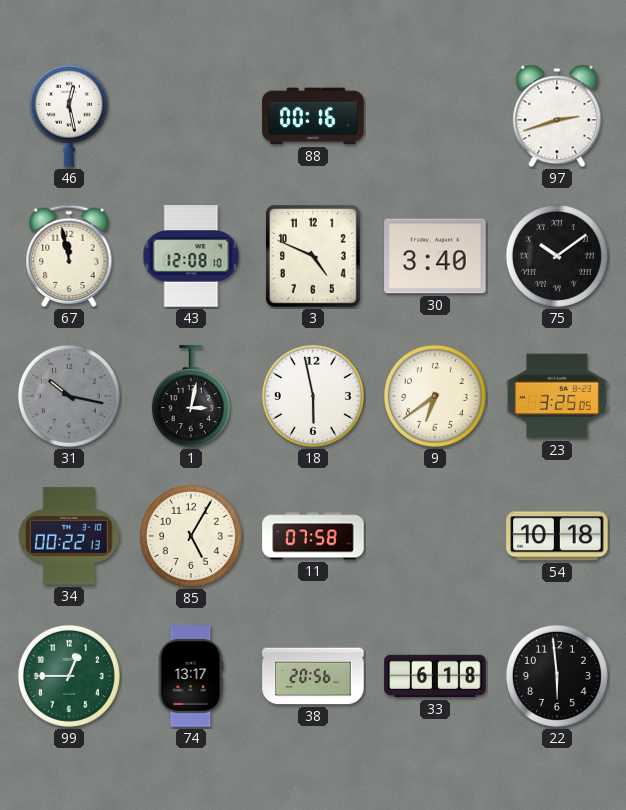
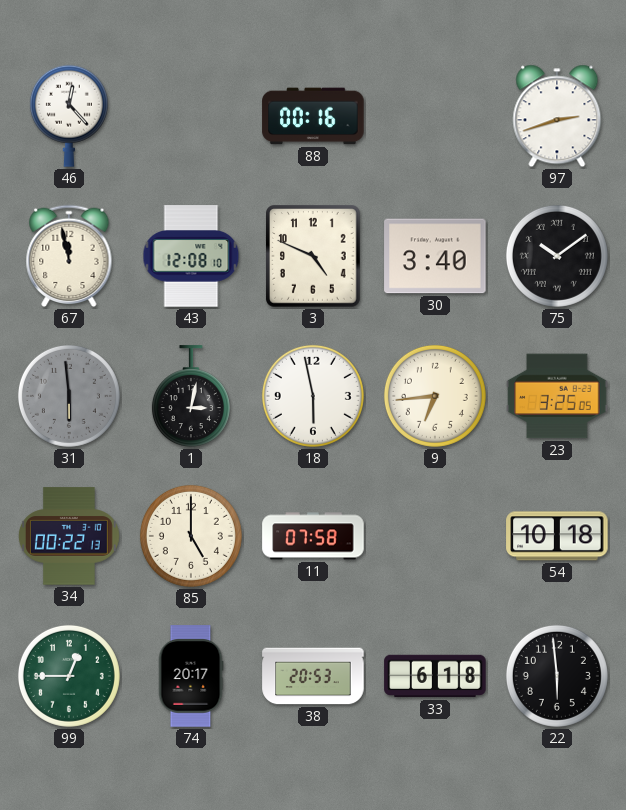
46: 12:28 -> 12:23
31: 10:17 -> 5:59
9: 6:39 -> 6:44
85: 5:05 -> 5:00
74: 13:17 -> 20:17
38: 20:56 -> 20:53
